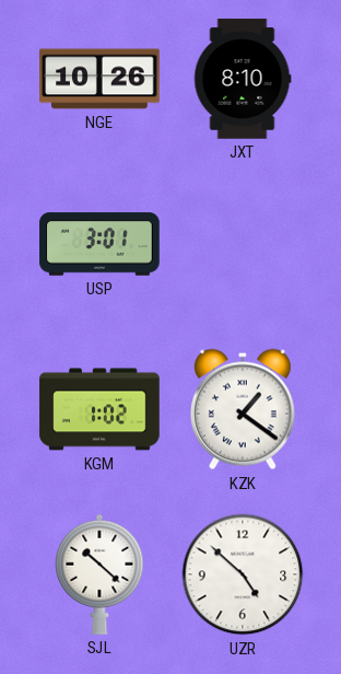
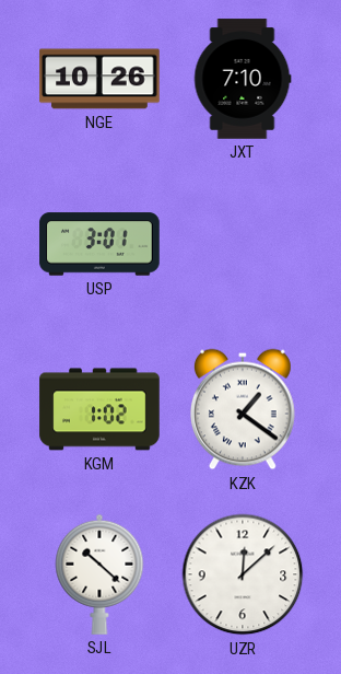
JXT: 8:10 -> 7:10
UZR: 4:52 -> 12:08
